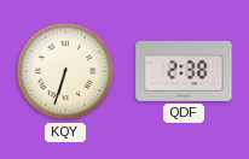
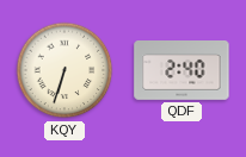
QDF: 2:38 -> 2:40
